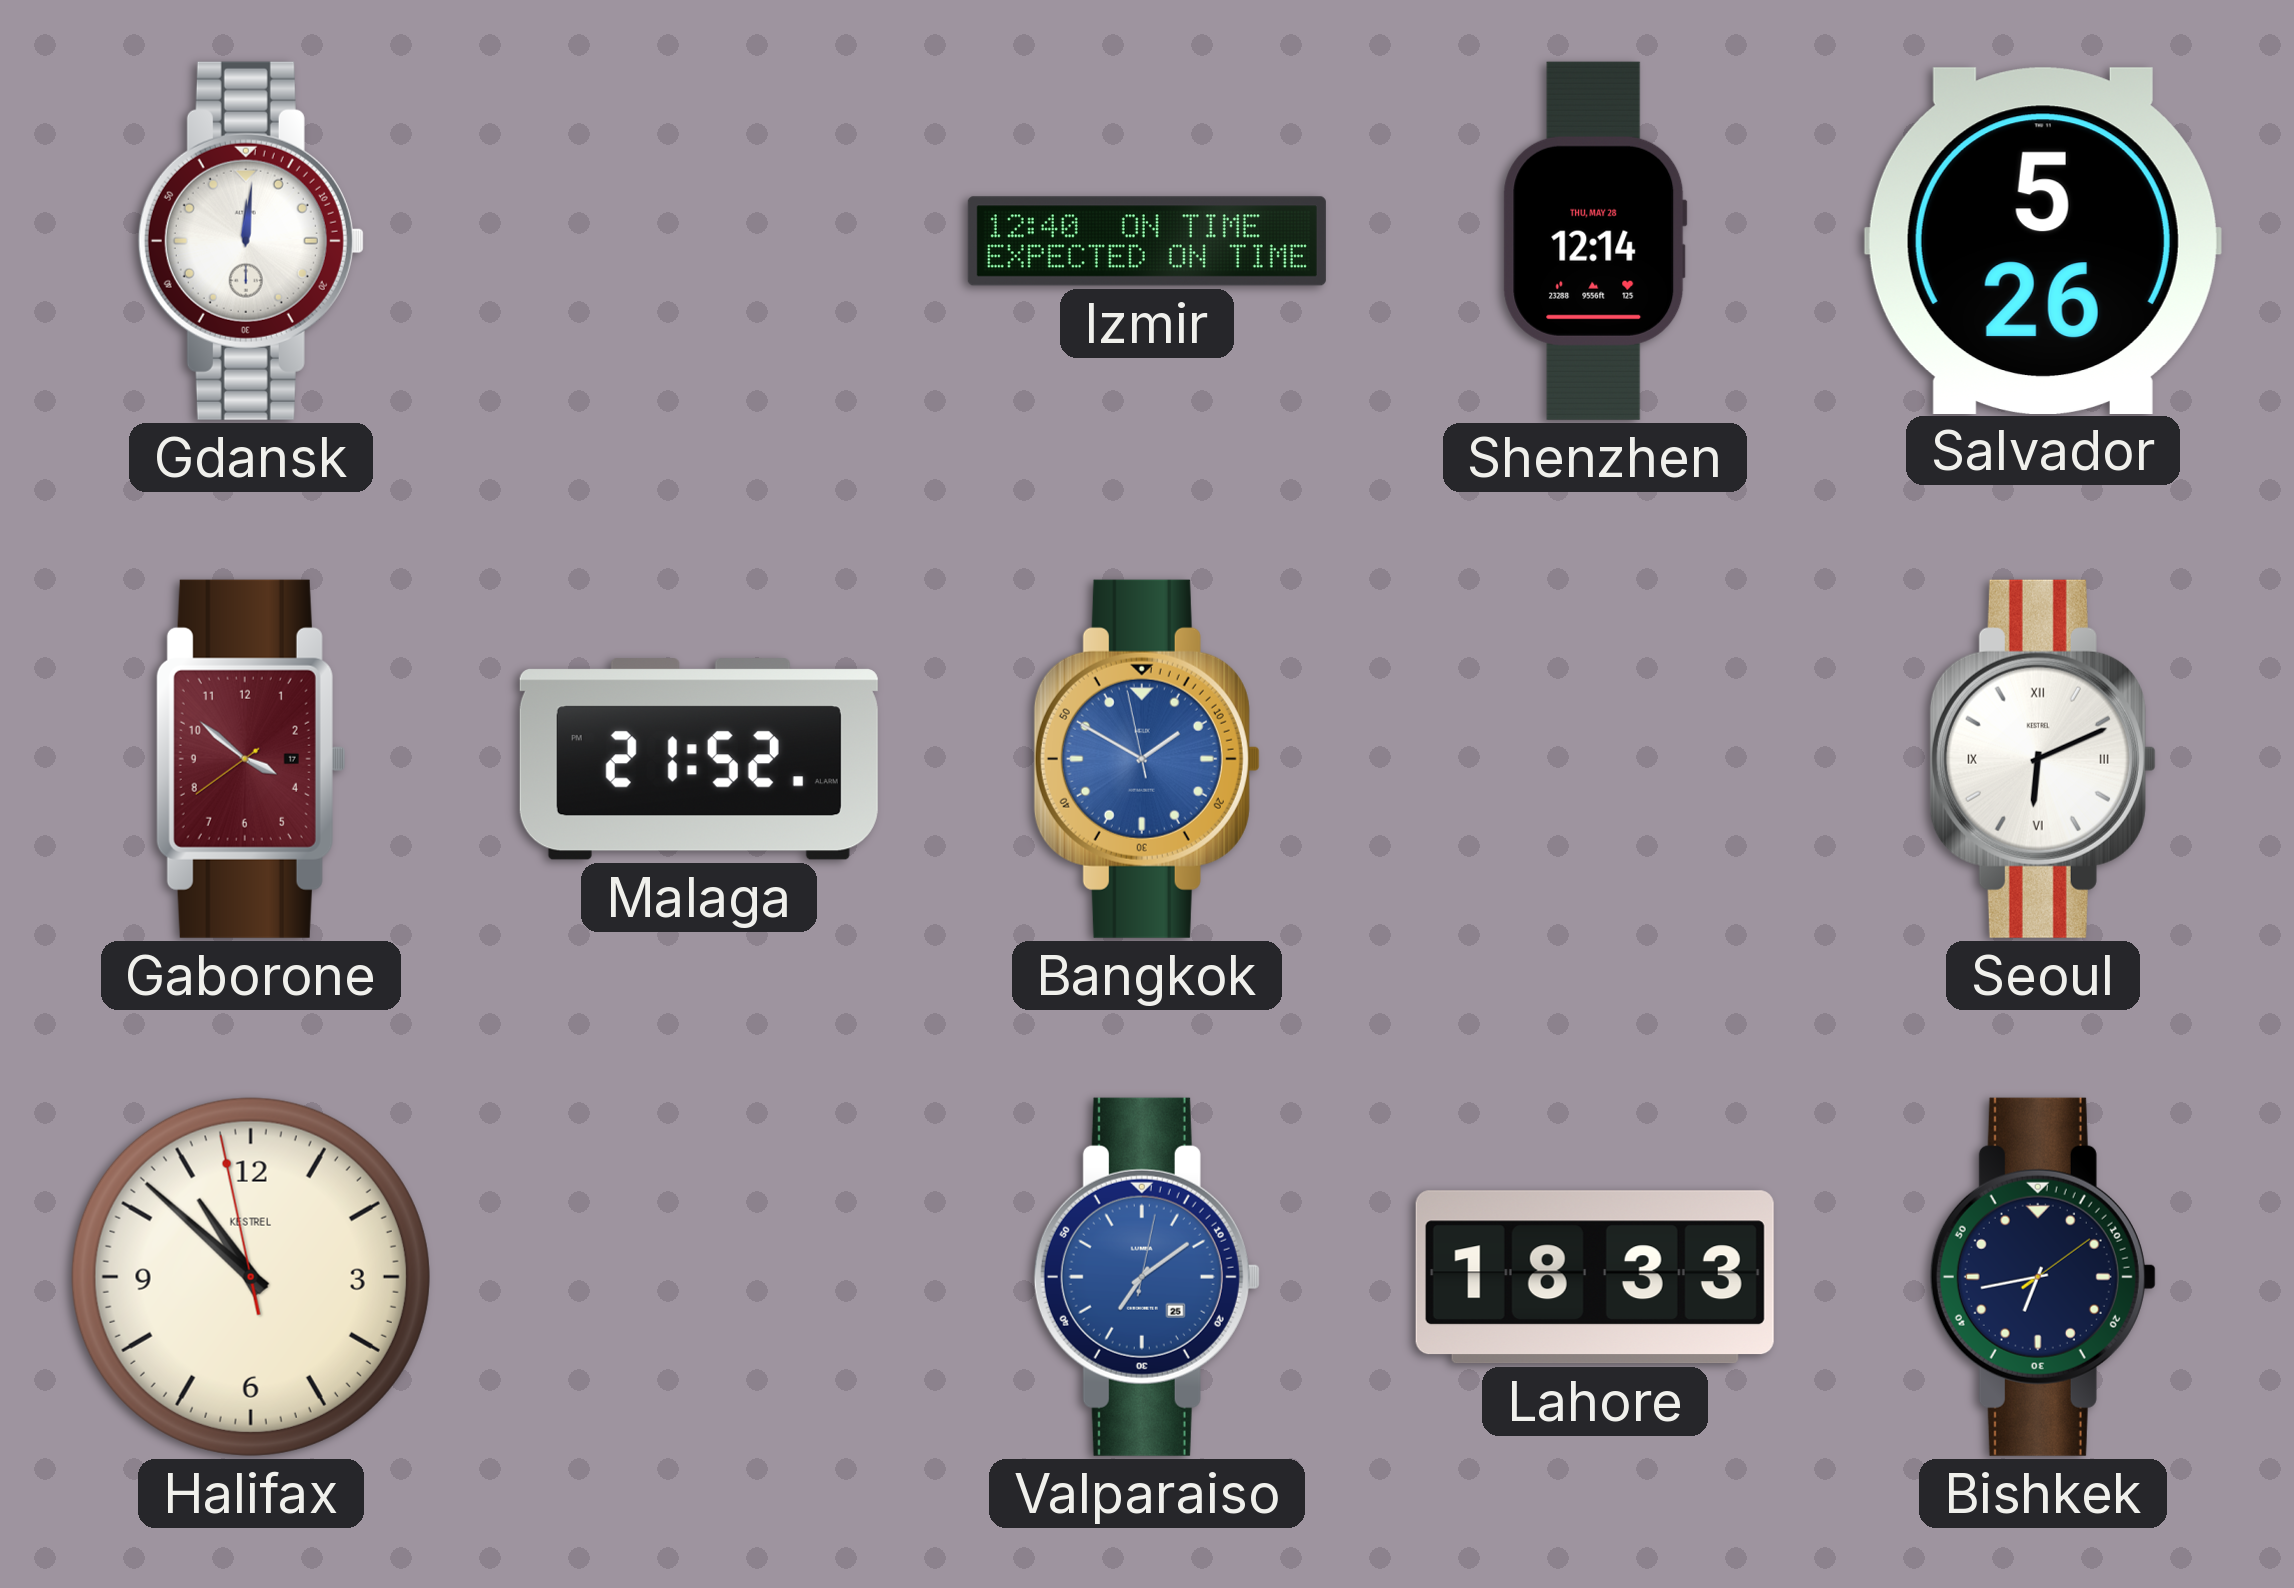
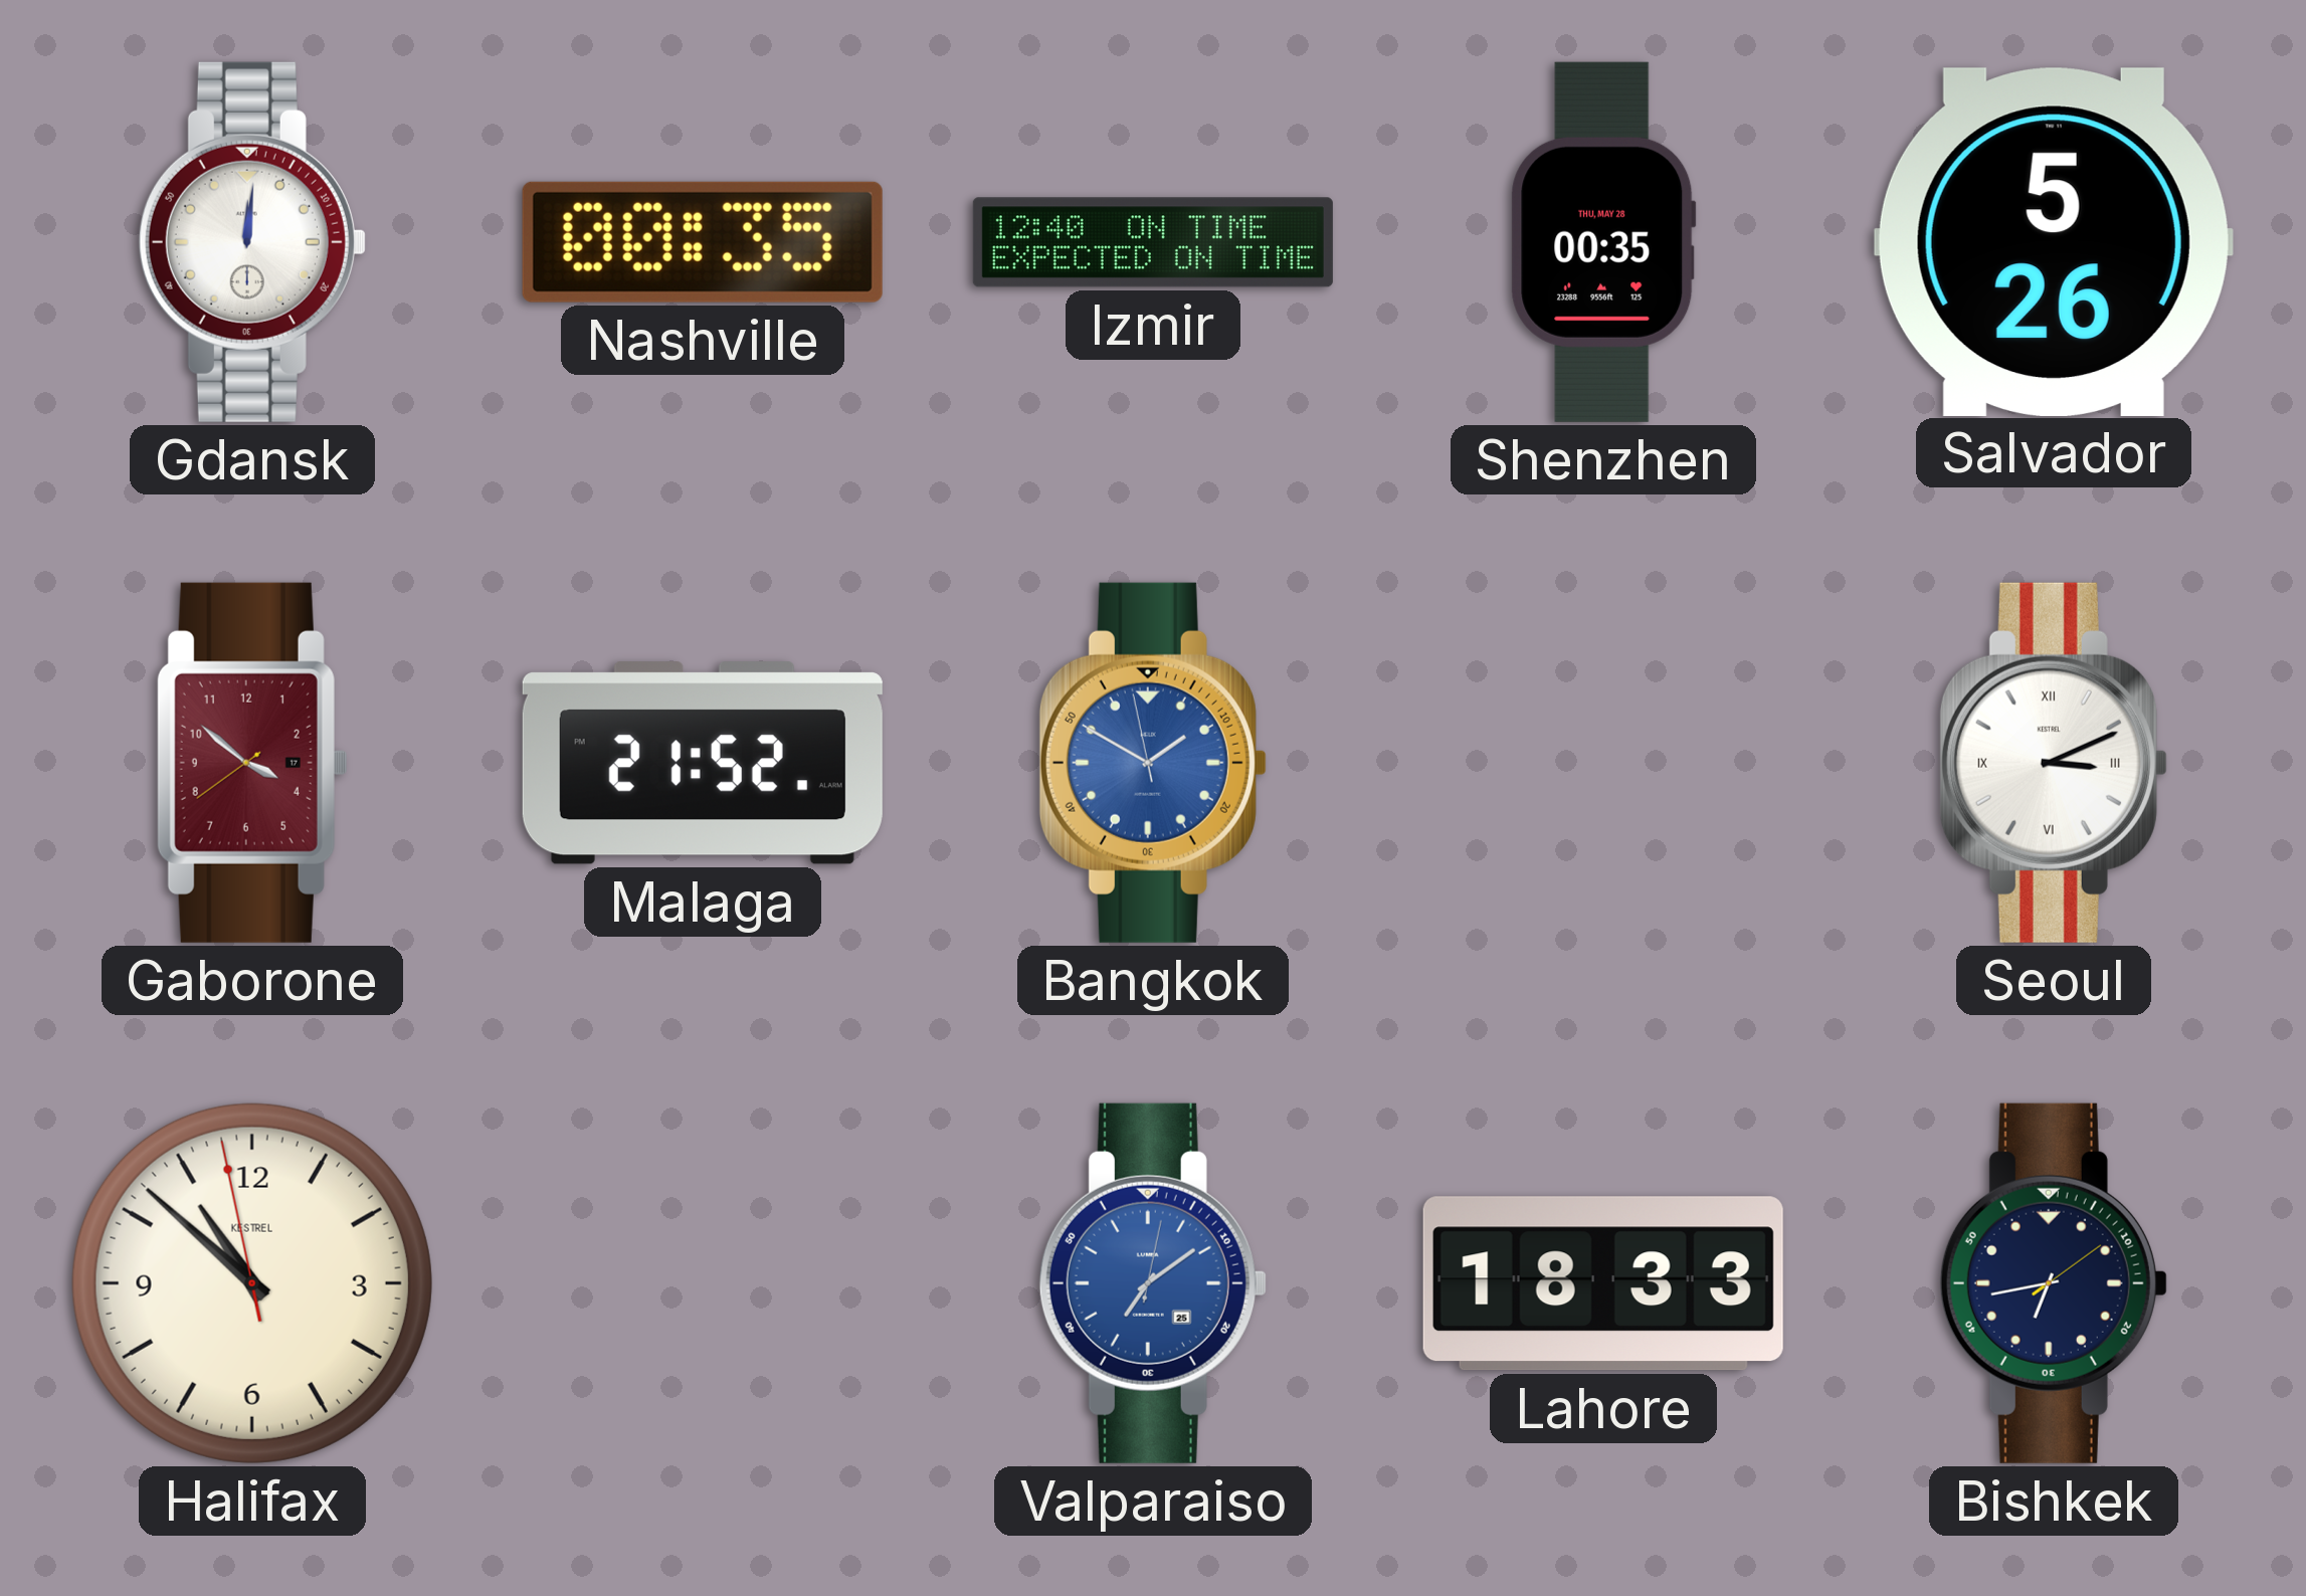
Nashville: none -> 00:35
Shenzhen: 12:14 -> 00:35
Seoul: 6:11 -> 3:11
